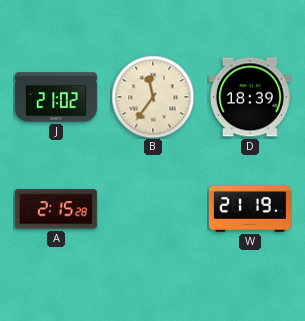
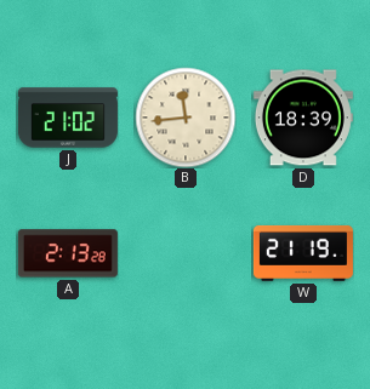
B: 11:36 -> 11:44
A: 2:15 -> 2:13
